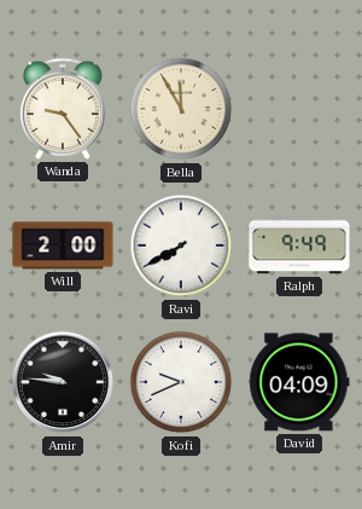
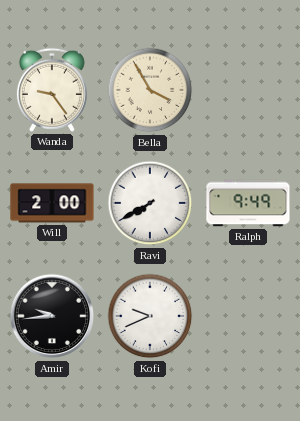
Bella: 11:55 -> 3:55
Amir: 9:46 -> 9:44
David: 04:09 -> none
